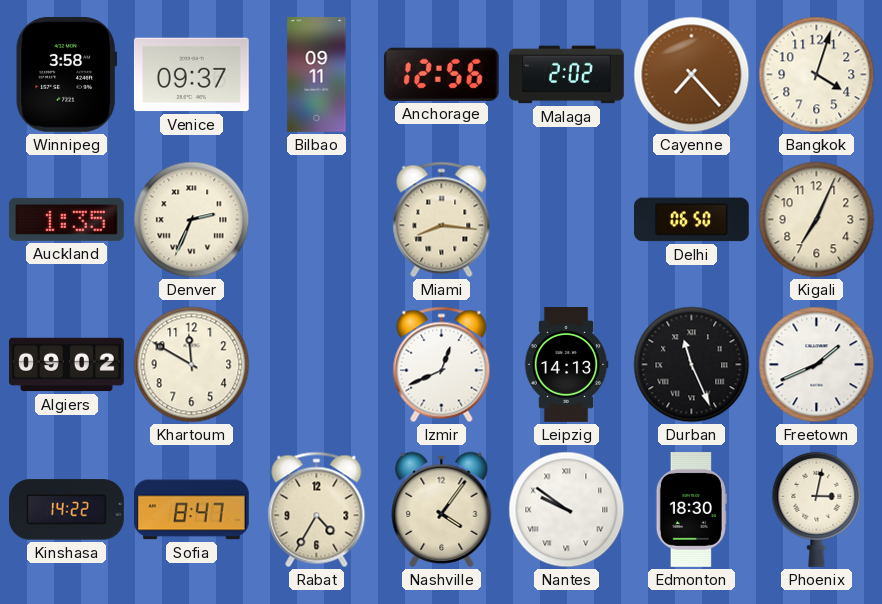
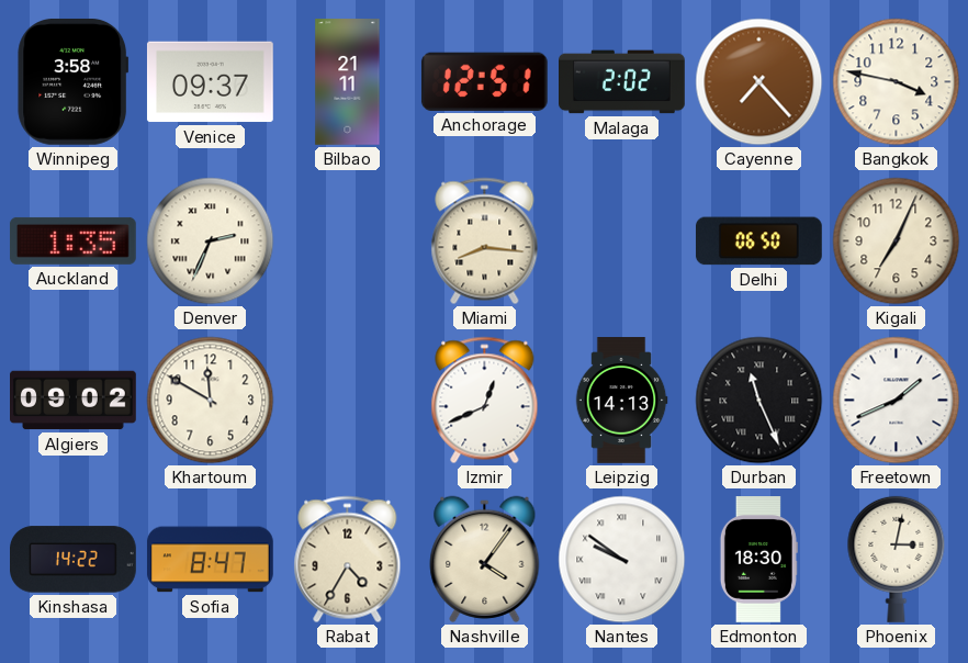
Bilbao: 09:11 -> 21:11
Anchorage: 12:56 -> 12:51
Bangkok: 4:03 -> 3:47
